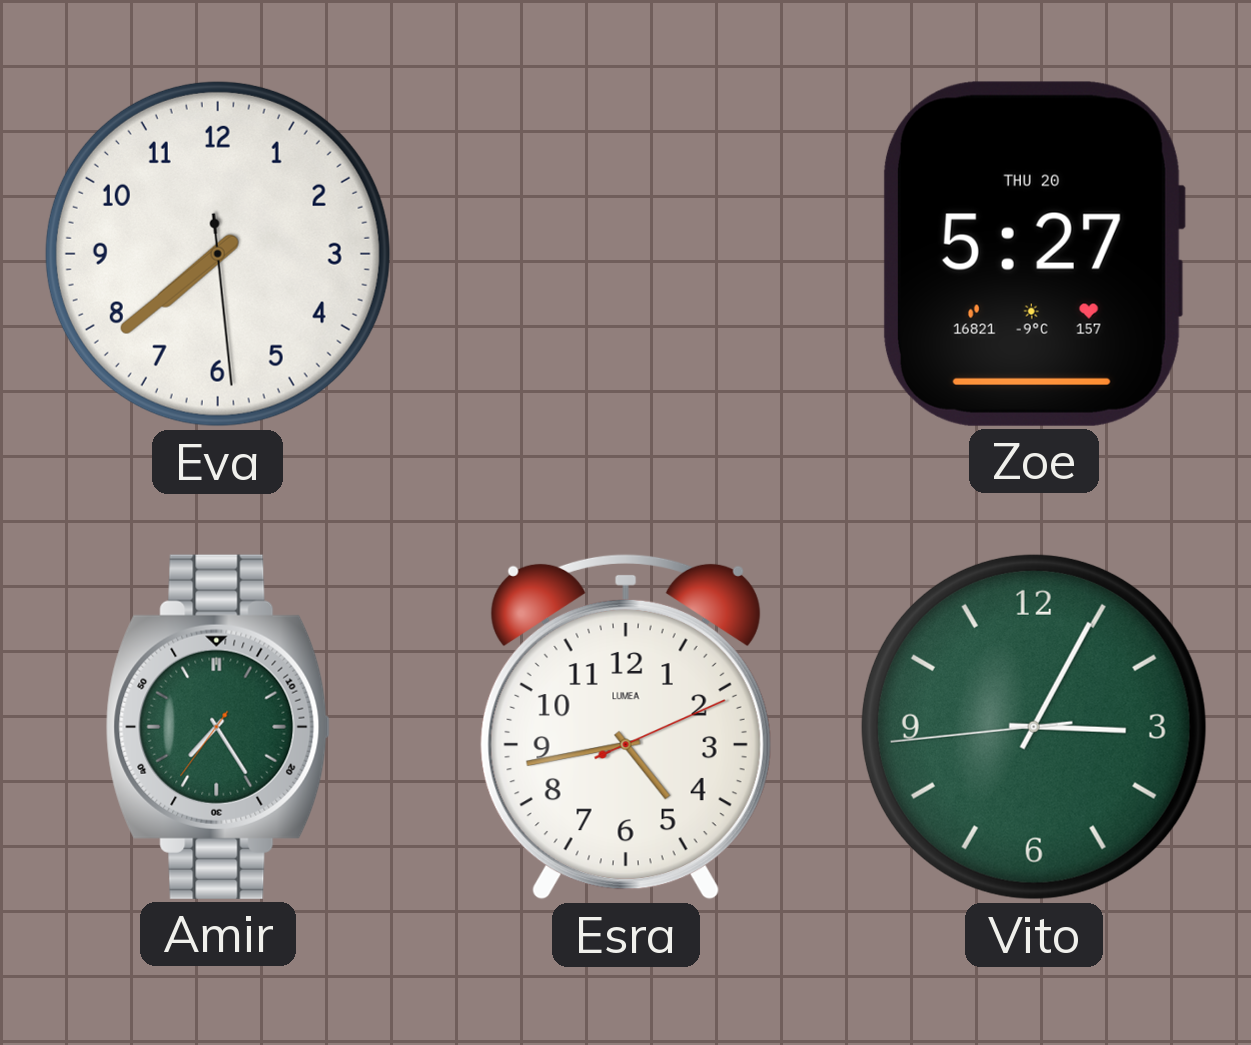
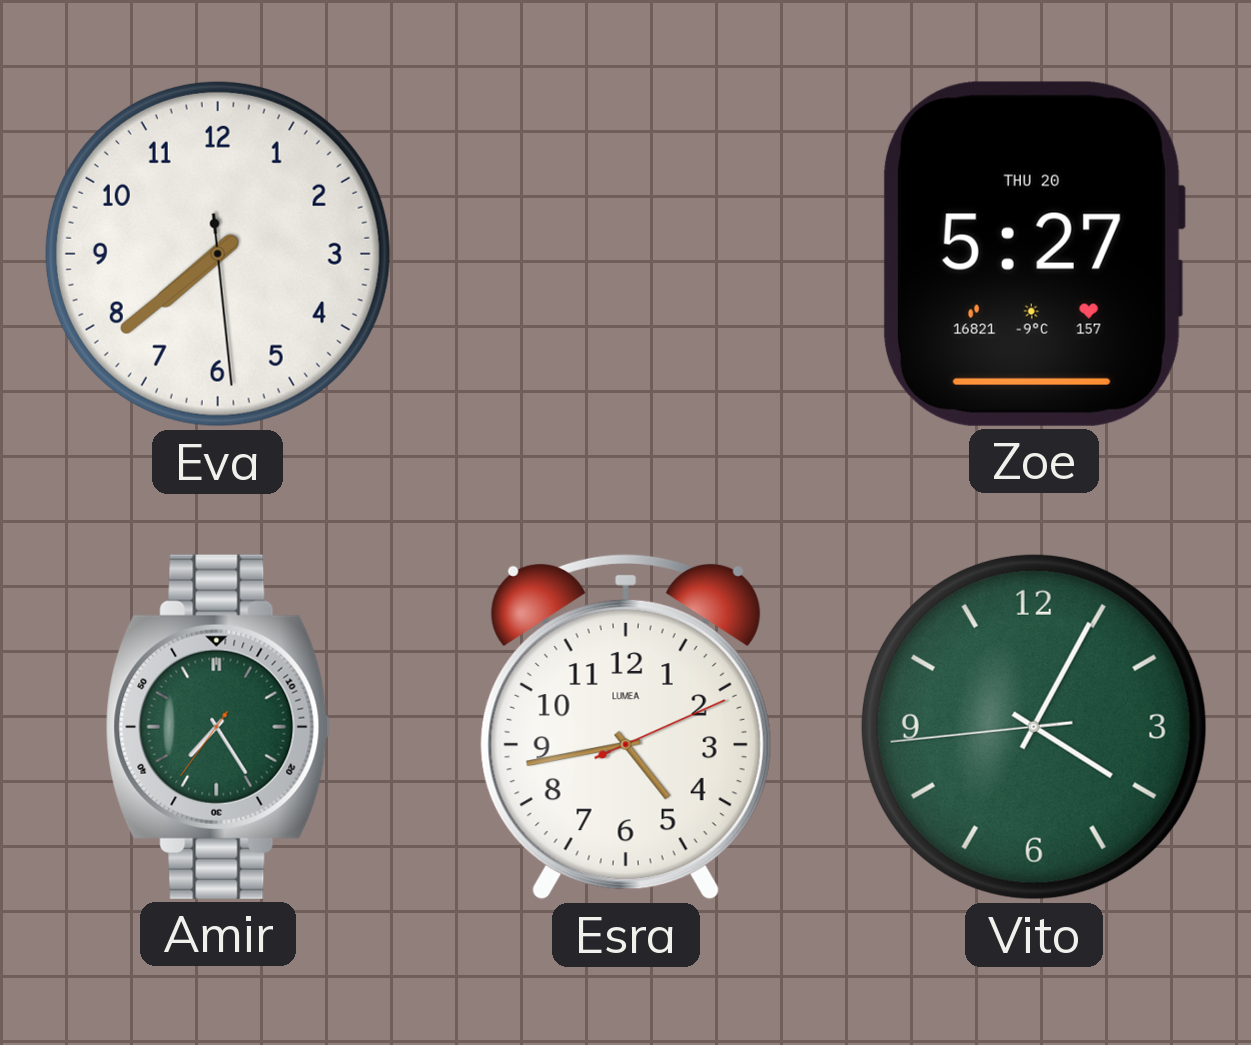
Vito: 3:04 -> 4:04
